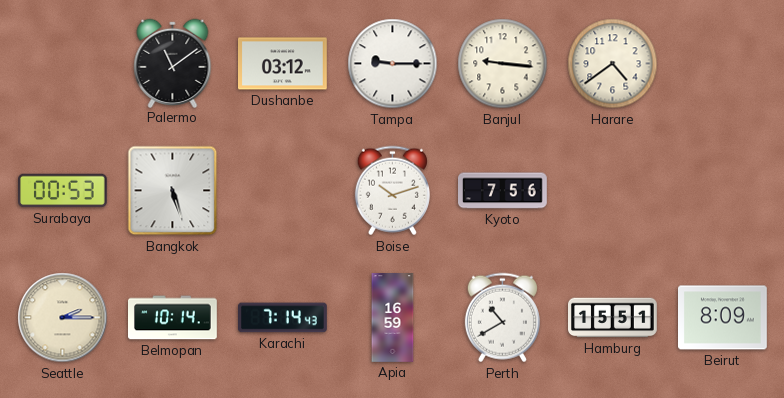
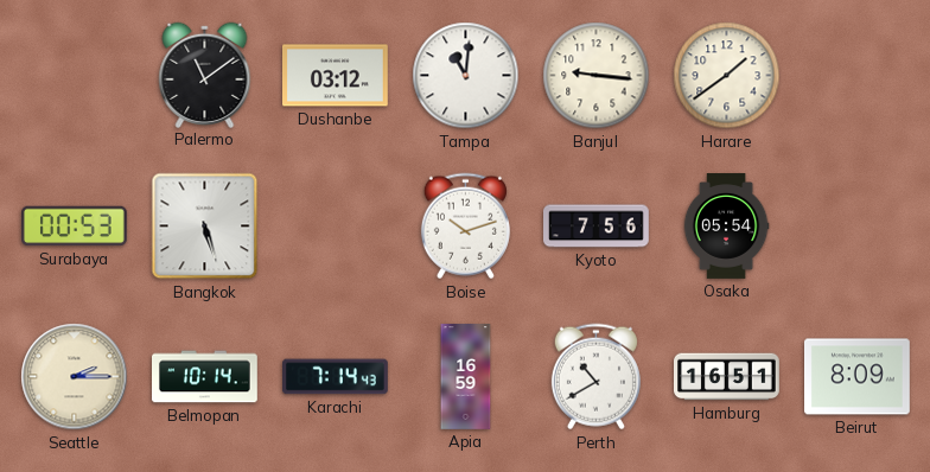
Tampa: 9:15 -> 11:01
Harare: 4:39 -> 1:39
Osaka: none -> 05:54
Hamburg: 15:51 -> 16:51
